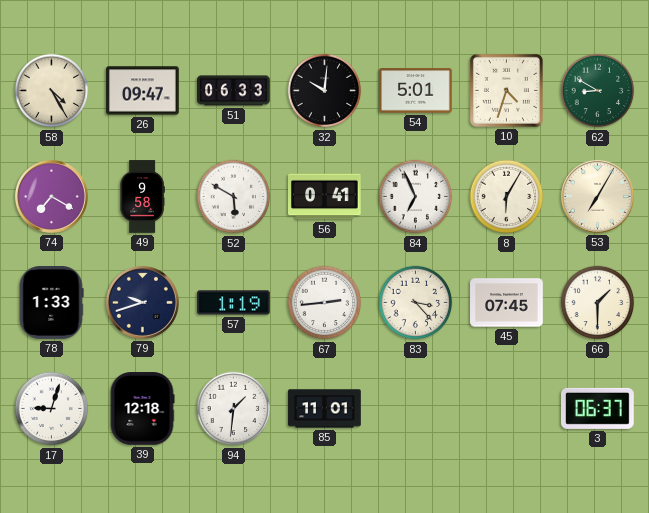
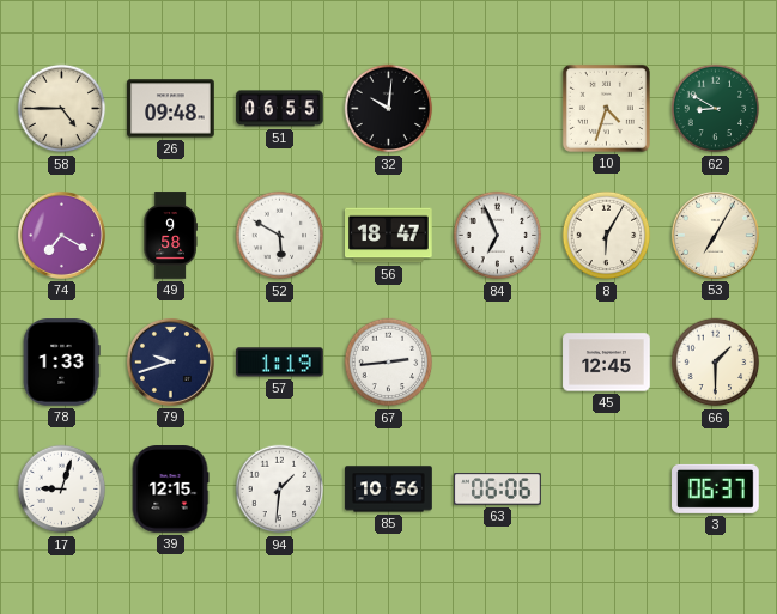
58: 4:25 -> 4:45
26: 09:47 -> 09:48
51: 06:33 -> 06:55
54: 5:01 -> none
56: 0:41 -> 18:47
83: 3:23 -> none
45: 07:45 -> 12:45
39: 12:18 -> 12:15
85: 11:01 -> 10:56
63: none -> 06:06
